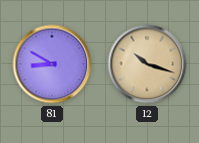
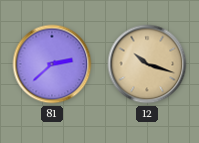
81: 8:50 -> 2:38
